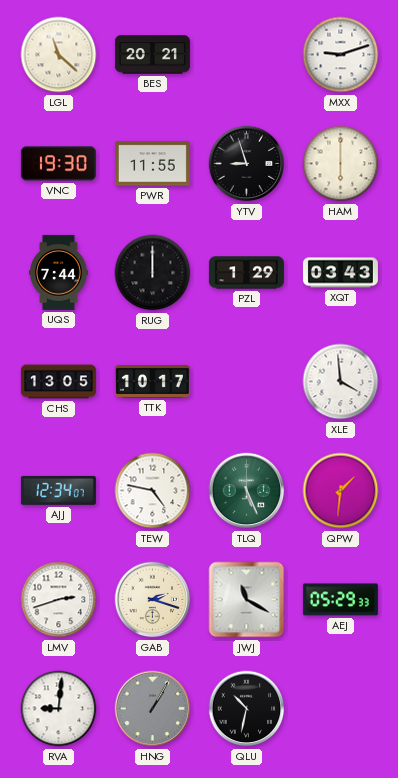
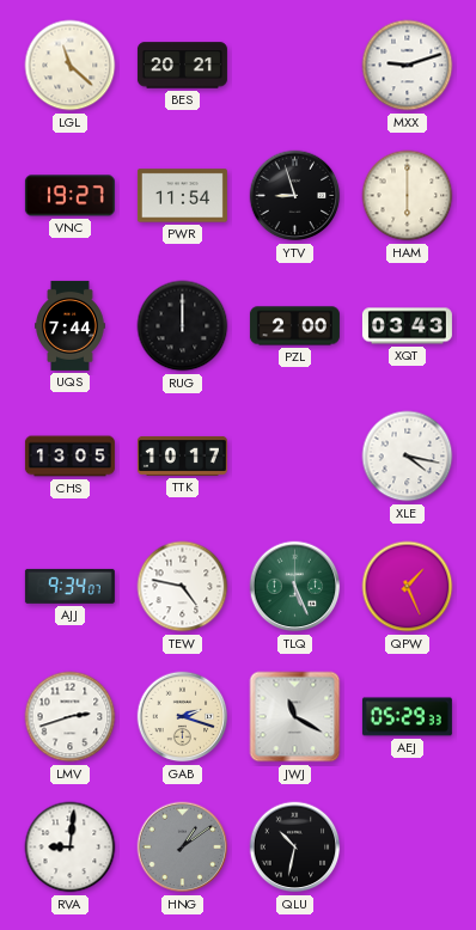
VNC: 19:30 -> 19:27
PWR: 11:55 -> 11:54
PZL: 1:29 -> 2:00
XLE: 3:59 -> 4:17
AJJ: 12:34 -> 9:34
QPW: 1:31 -> 1:26
HNG: 1:05 -> 1:09
